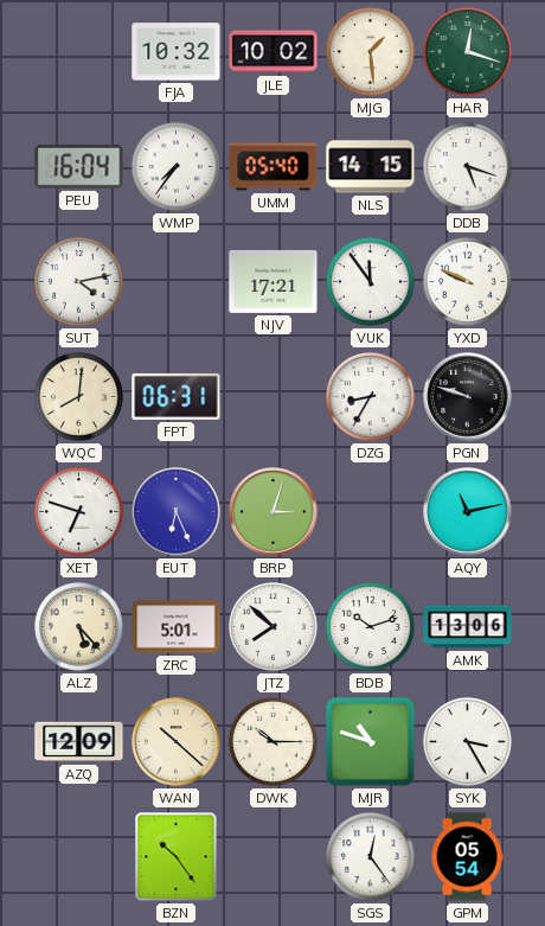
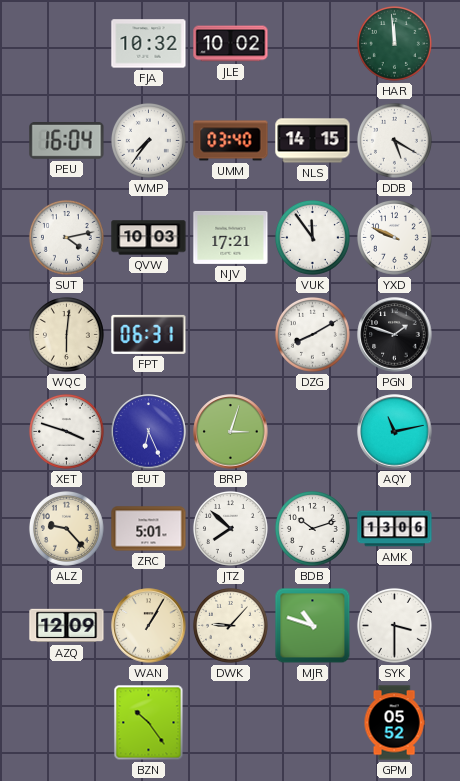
MJG: 1:29 -> none
HAR: 12:18 -> 11:59
UMM: 05:40 -> 03:40
DDB: 5:18 -> 5:20
QVW: none -> 10:03
WQC: 8:01 -> 6:01
DZG: 8:35 -> 8:10
PGN: 9:48 -> 1:48
XET: 6:48 -> 3:48
ALZ: 5:23 -> 9:23
WAN: 10:22 -> 1:05
DWK: 10:15 -> 9:07
SYK: 3:25 -> 3:30
SGS: 12:24 -> none
GPM: 05:54 -> 05:52
